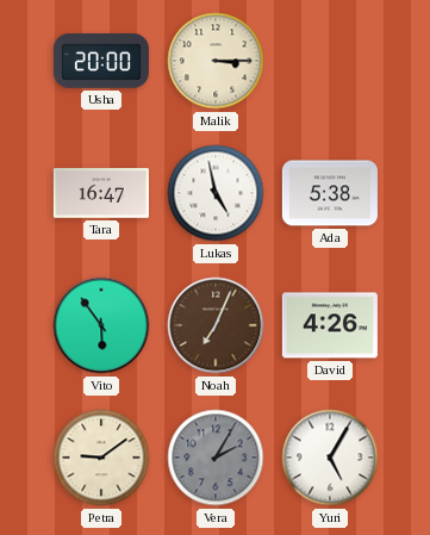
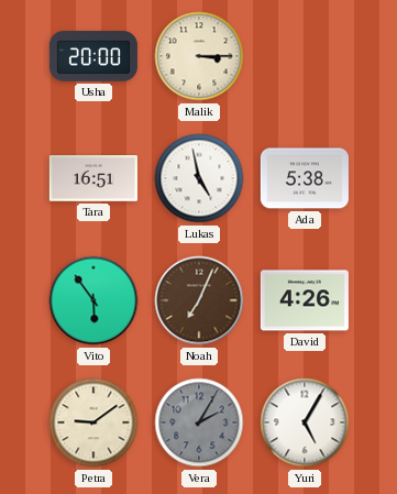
Tara: 16:47 -> 16:51
